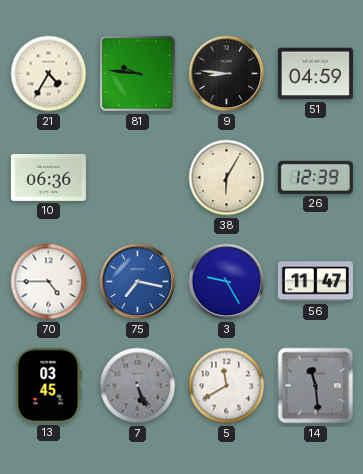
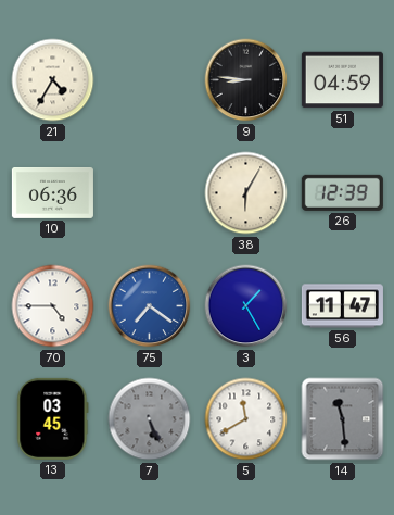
81: 9:46 -> none
75: 7:17 -> 7:21
3: 9:25 -> 1:25
